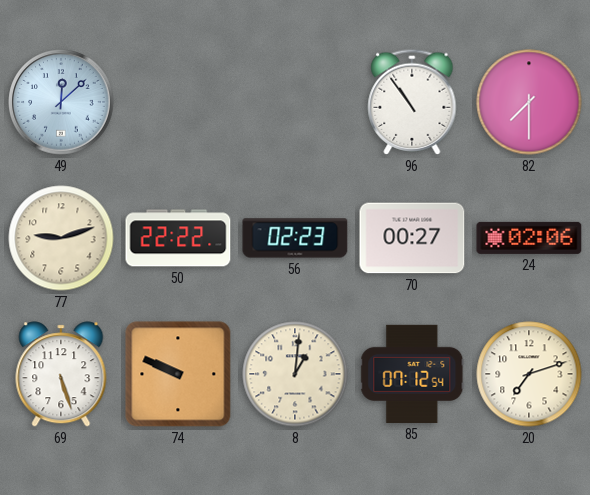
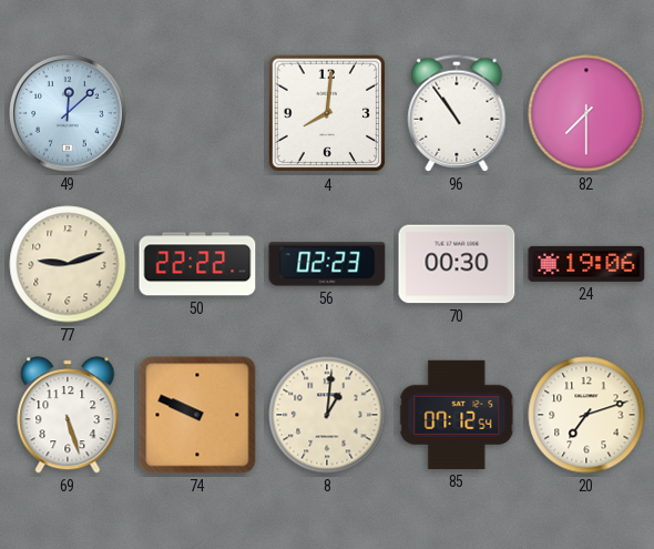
4: none -> 8:01
70: 00:27 -> 00:30
24: 02:06 -> 19:06
